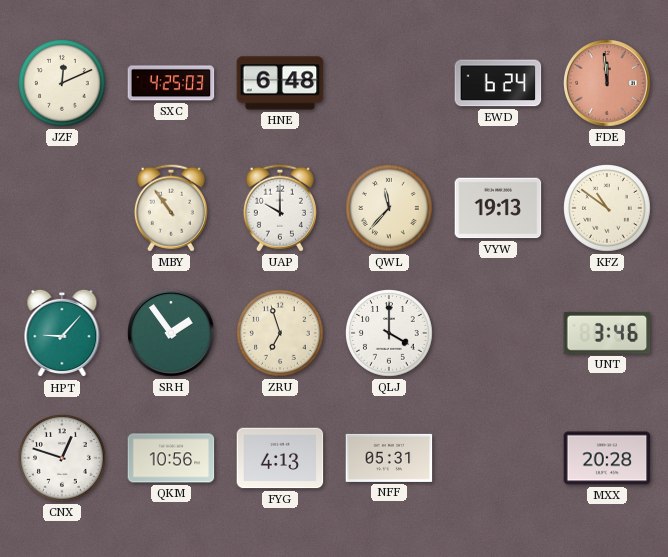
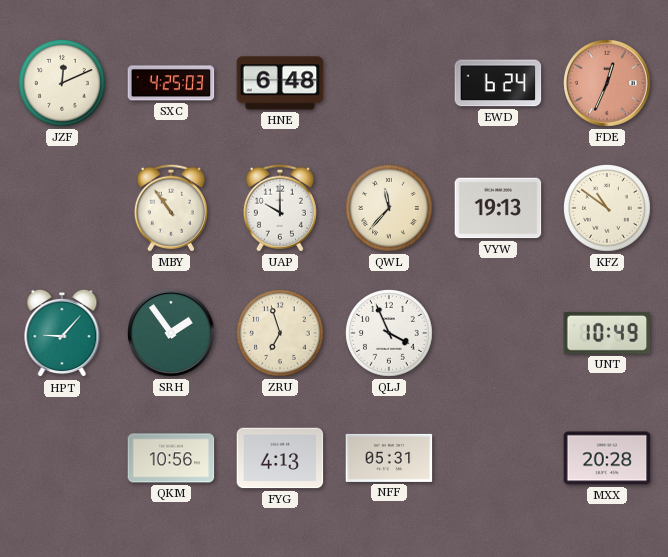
FDE: 11:59 -> 12:34
QLJ: 4:00 -> 3:56
UNT: 3:46 -> 10:49
CNX: 12:48 -> none
